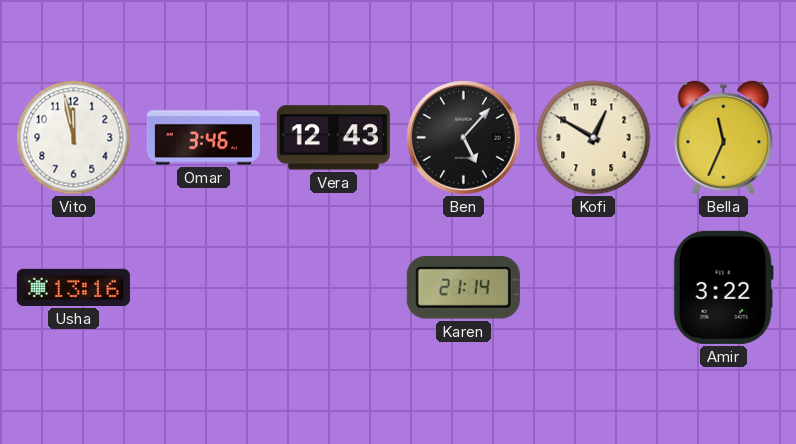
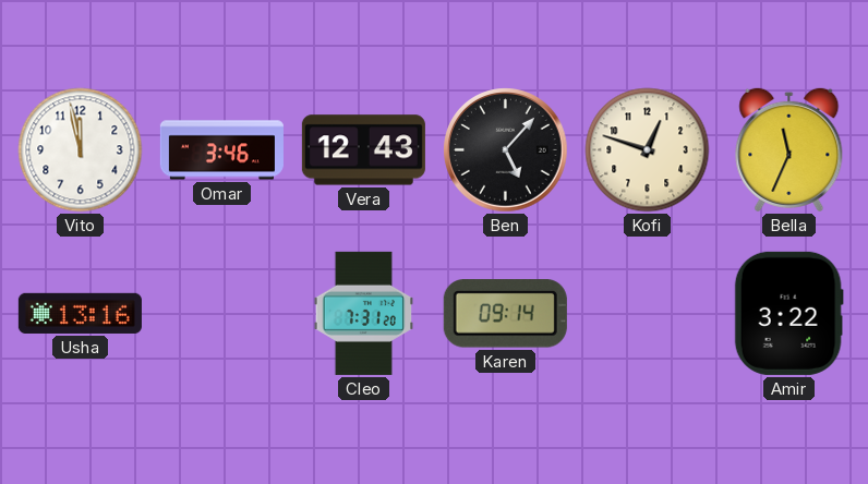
Kofi: 12:50 -> 12:48
Cleo: none -> 7:31
Karen: 21:14 -> 09:14
